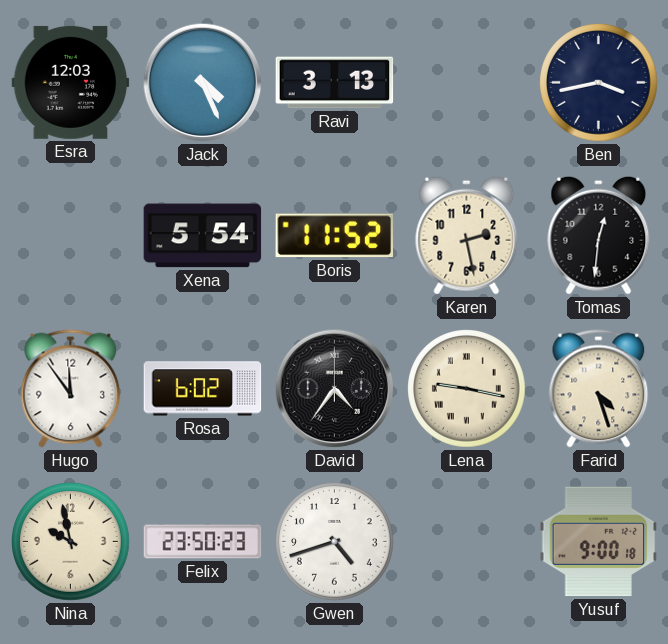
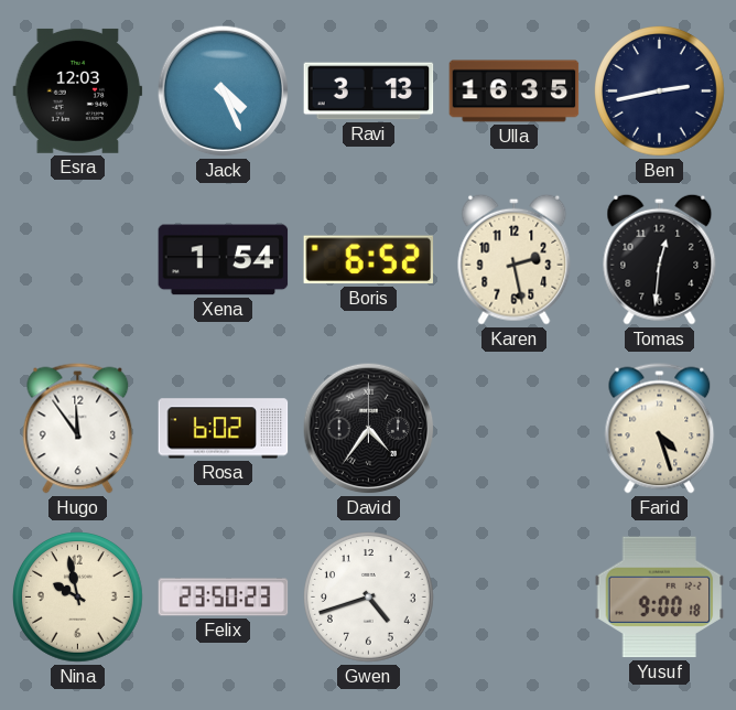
Ulla: none -> 16:35
Ben: 3:43 -> 2:43
Xena: 5:54 -> 1:54
Boris: 11:52 -> 6:52
Lena: 9:17 -> none
